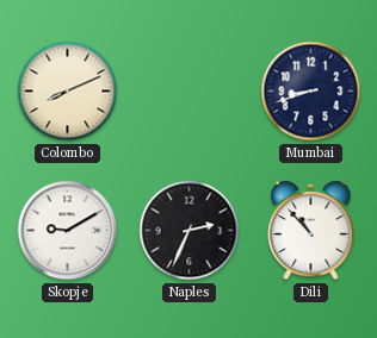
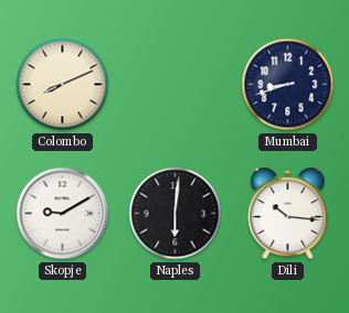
Naples: 2:34 -> 6:01
Dili: 10:53 -> 10:16
